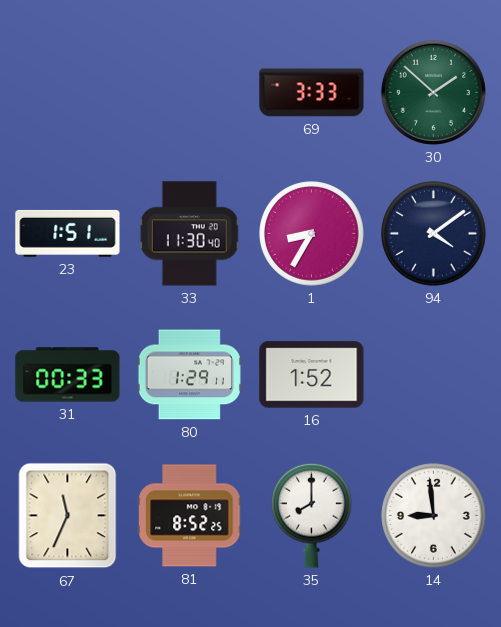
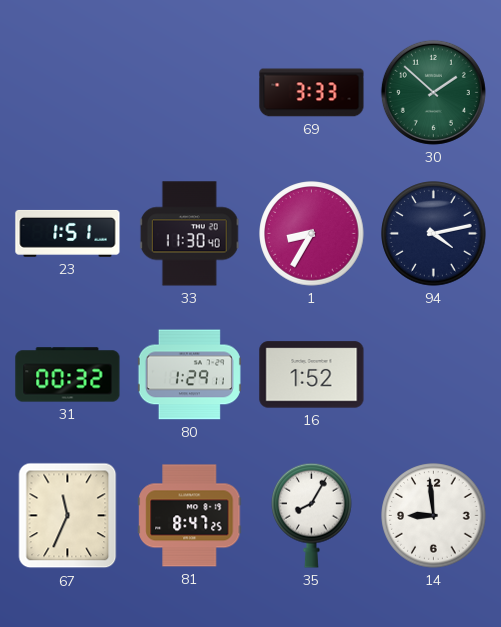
94: 4:09 -> 4:13
31: 00:33 -> 00:32
81: 8:52 -> 8:47
35: 8:00 -> 8:05
